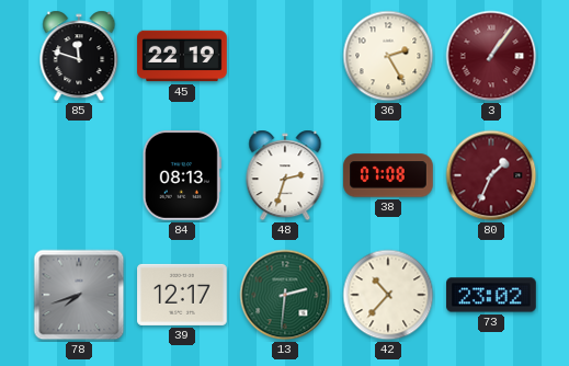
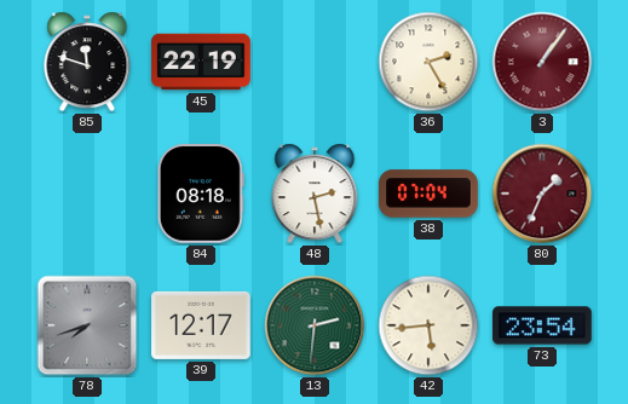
84: 08:13 -> 08:18
48: 2:33 -> 2:28
38: 07:08 -> 07:04
42: 10:37 -> 5:44
73: 23:02 -> 23:54
